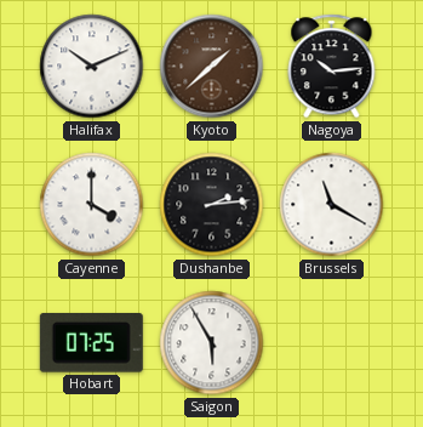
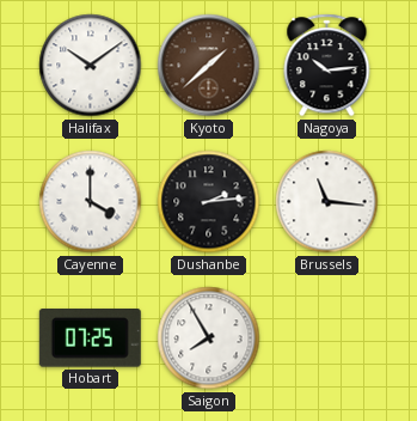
Halifax: 10:11 -> 10:09
Brussels: 11:20 -> 11:16
Saigon: 5:55 -> 7:55
